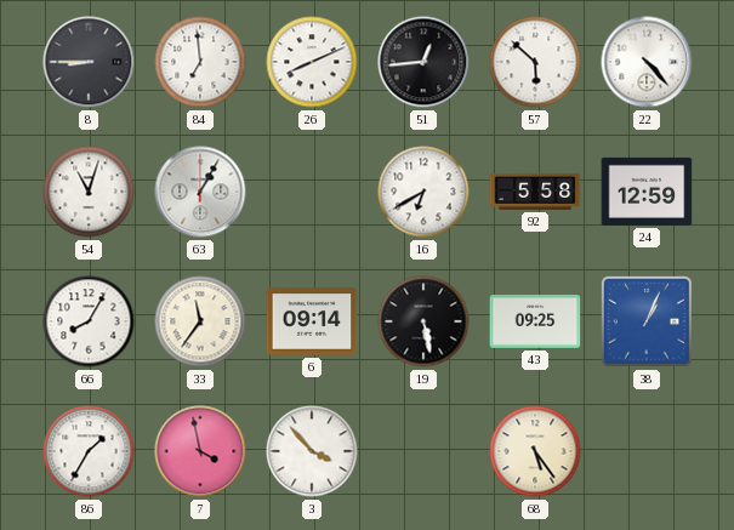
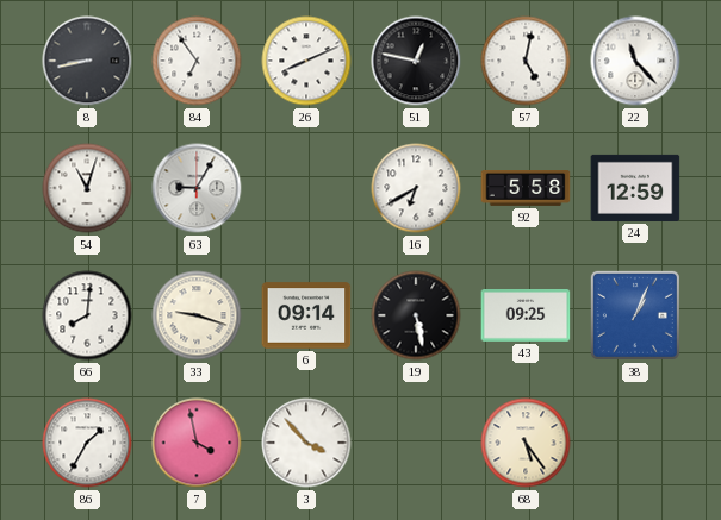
8: 8:45 -> 8:43
84: 6:59 -> 6:54
51: 12:44 -> 12:47
57: 5:52 -> 5:02
22: 4:23 -> 11:23
63: 1:05 -> 9:05
66: 8:05 -> 8:01
33: 11:36 -> 9:18
